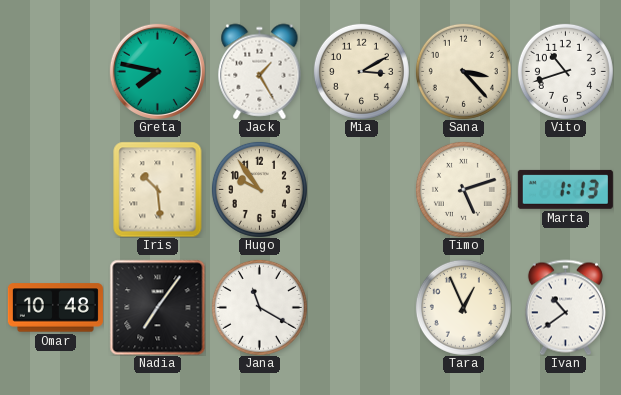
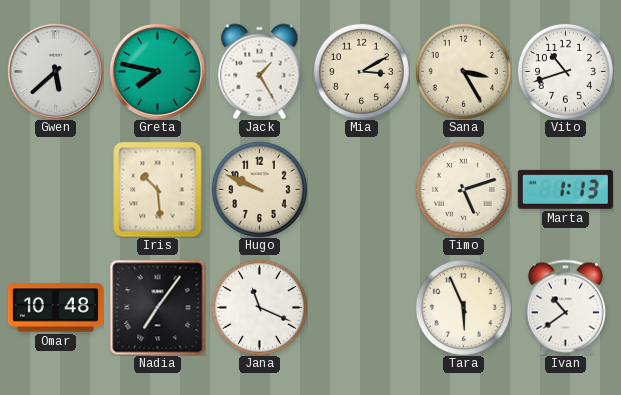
Gwen: none -> 5:38
Sana: 3:23 -> 3:25
Hugo: 9:54 -> 9:49
Jana: 11:20 -> 11:19
Tara: 12:56 -> 5:56
